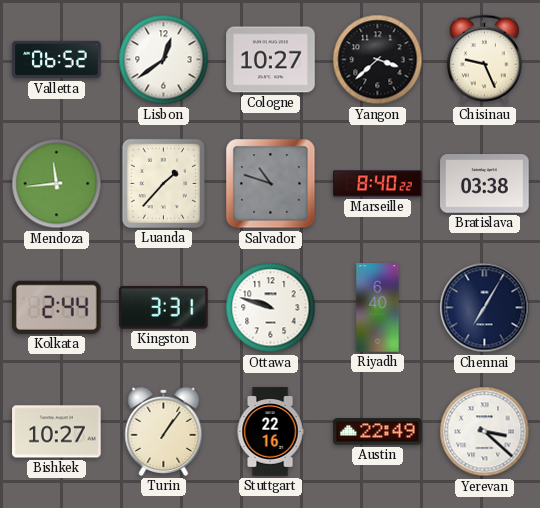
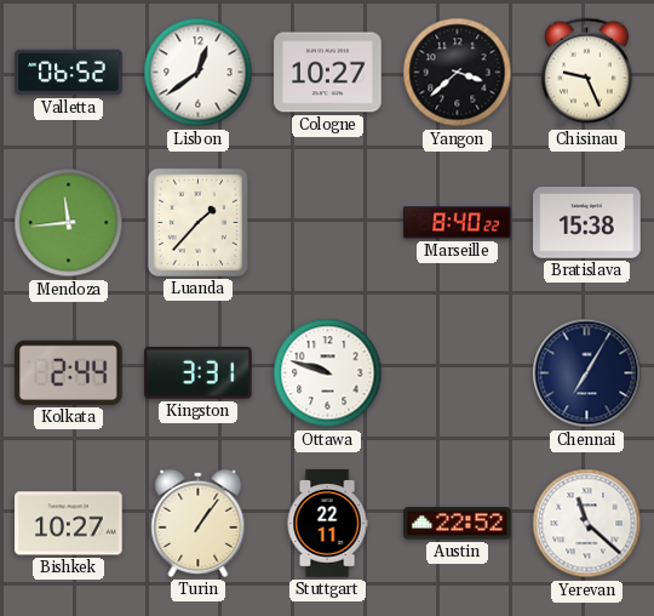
Salvador: 10:48 -> none
Bratislava: 03:38 -> 15:38
Riyadh: 6:40 -> none
Stuttgart: 22:16 -> 22:11
Austin: 22:49 -> 22:52
Yerevan: 3:22 -> 11:22
